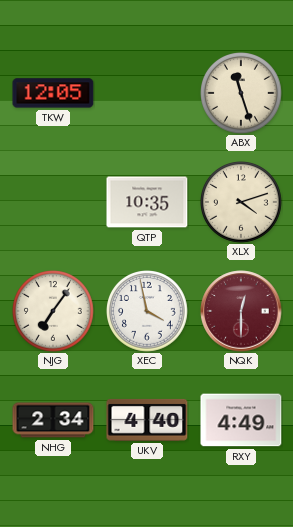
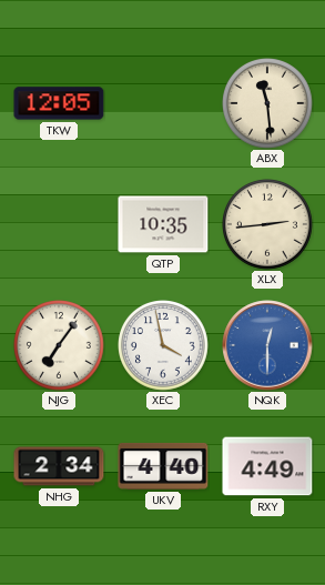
ABX: 11:27 -> 11:29
XLX: 4:12 -> 2:44
NQK dial: burgundy -> blue
